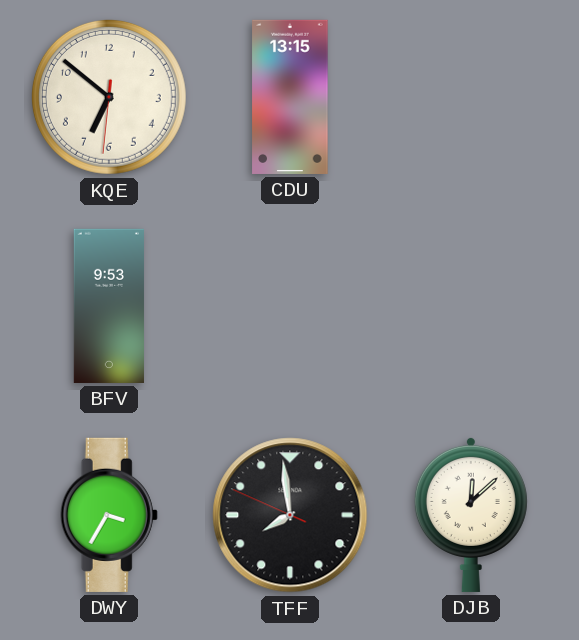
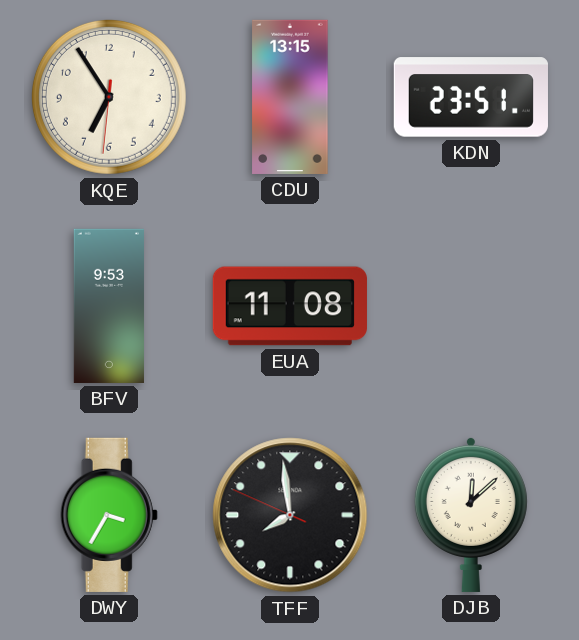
KQE: 6:51 -> 6:54
KDN: none -> 23:51
EUA: none -> 11:08
